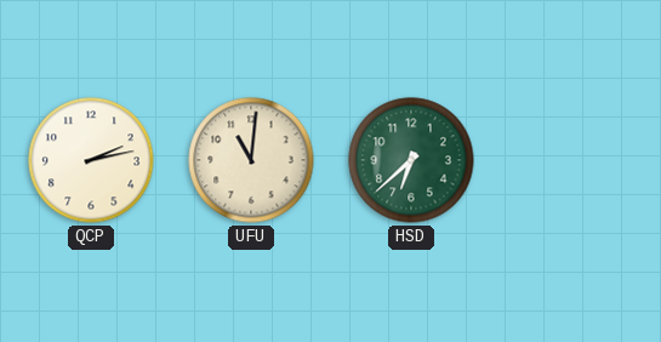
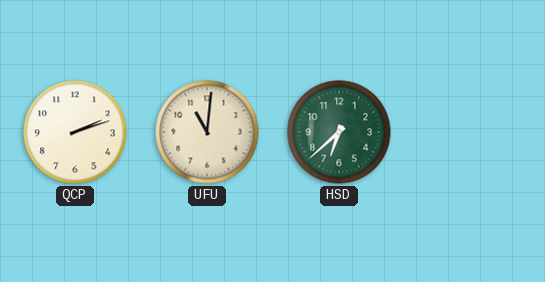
QCP: 2:13 -> 2:12
